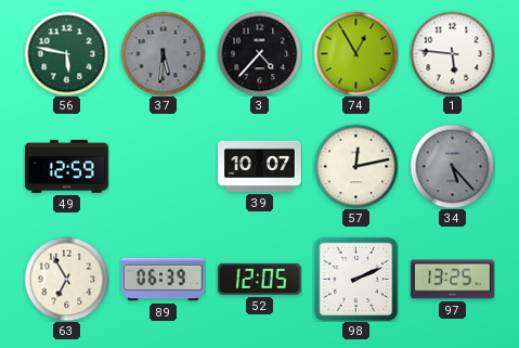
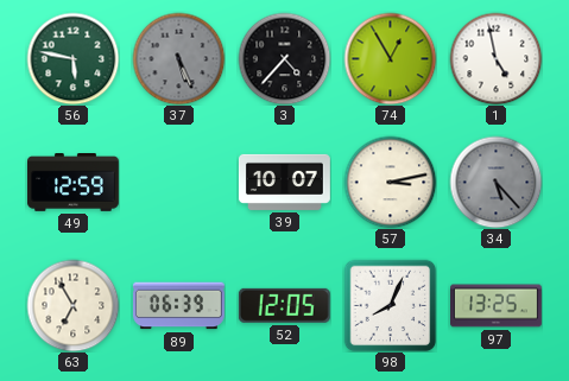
37: 5:31 -> 5:26
1: 5:46 -> 4:58
57: 12:13 -> 3:13
98: 2:11 -> 8:04
